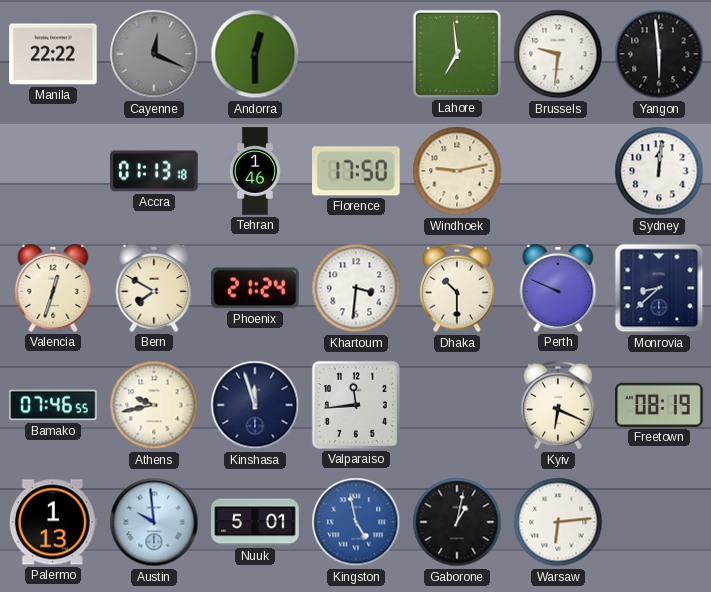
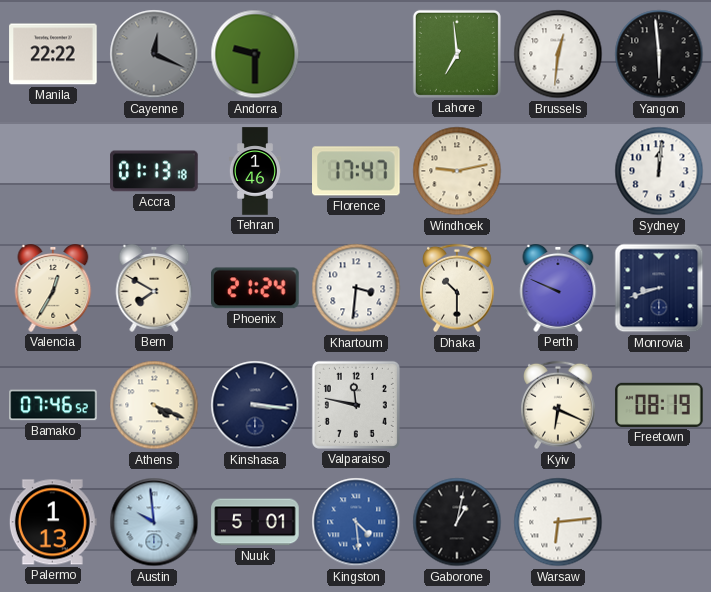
Andorra: 12:30 -> 9:30
Brussels: 9:31 -> 12:31
Florence: 17:50 -> 17:47
Valencia: 12:33 -> 12:35
Monrovia: 8:38 -> 8:42
Bamako: 07:46:55 -> 07:46:52
Athens: 9:43 -> 4:19
Kinshasa: 11:57 -> 3:16
Valparaiso: 11:44 -> 11:47
Kingston: 4:58 -> 4:29
